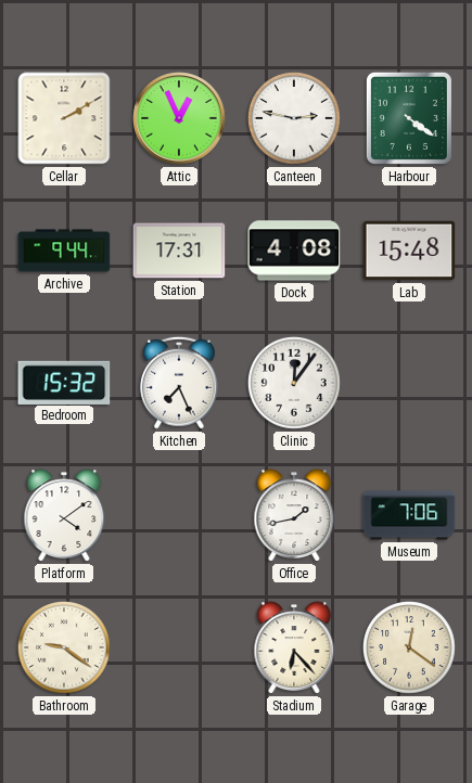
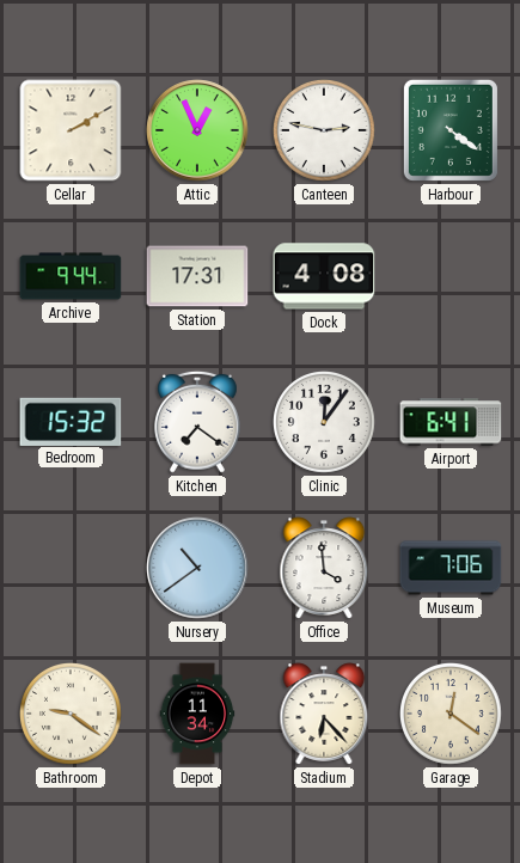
Lab: 15:48 -> none
Kitchen: 7:26 -> 7:21
Airport: none -> 6:41
Platform: 4:09 -> none
Nursery: none -> 10:39
Office: 1:43 -> 3:59
Depot: none -> 11:34
